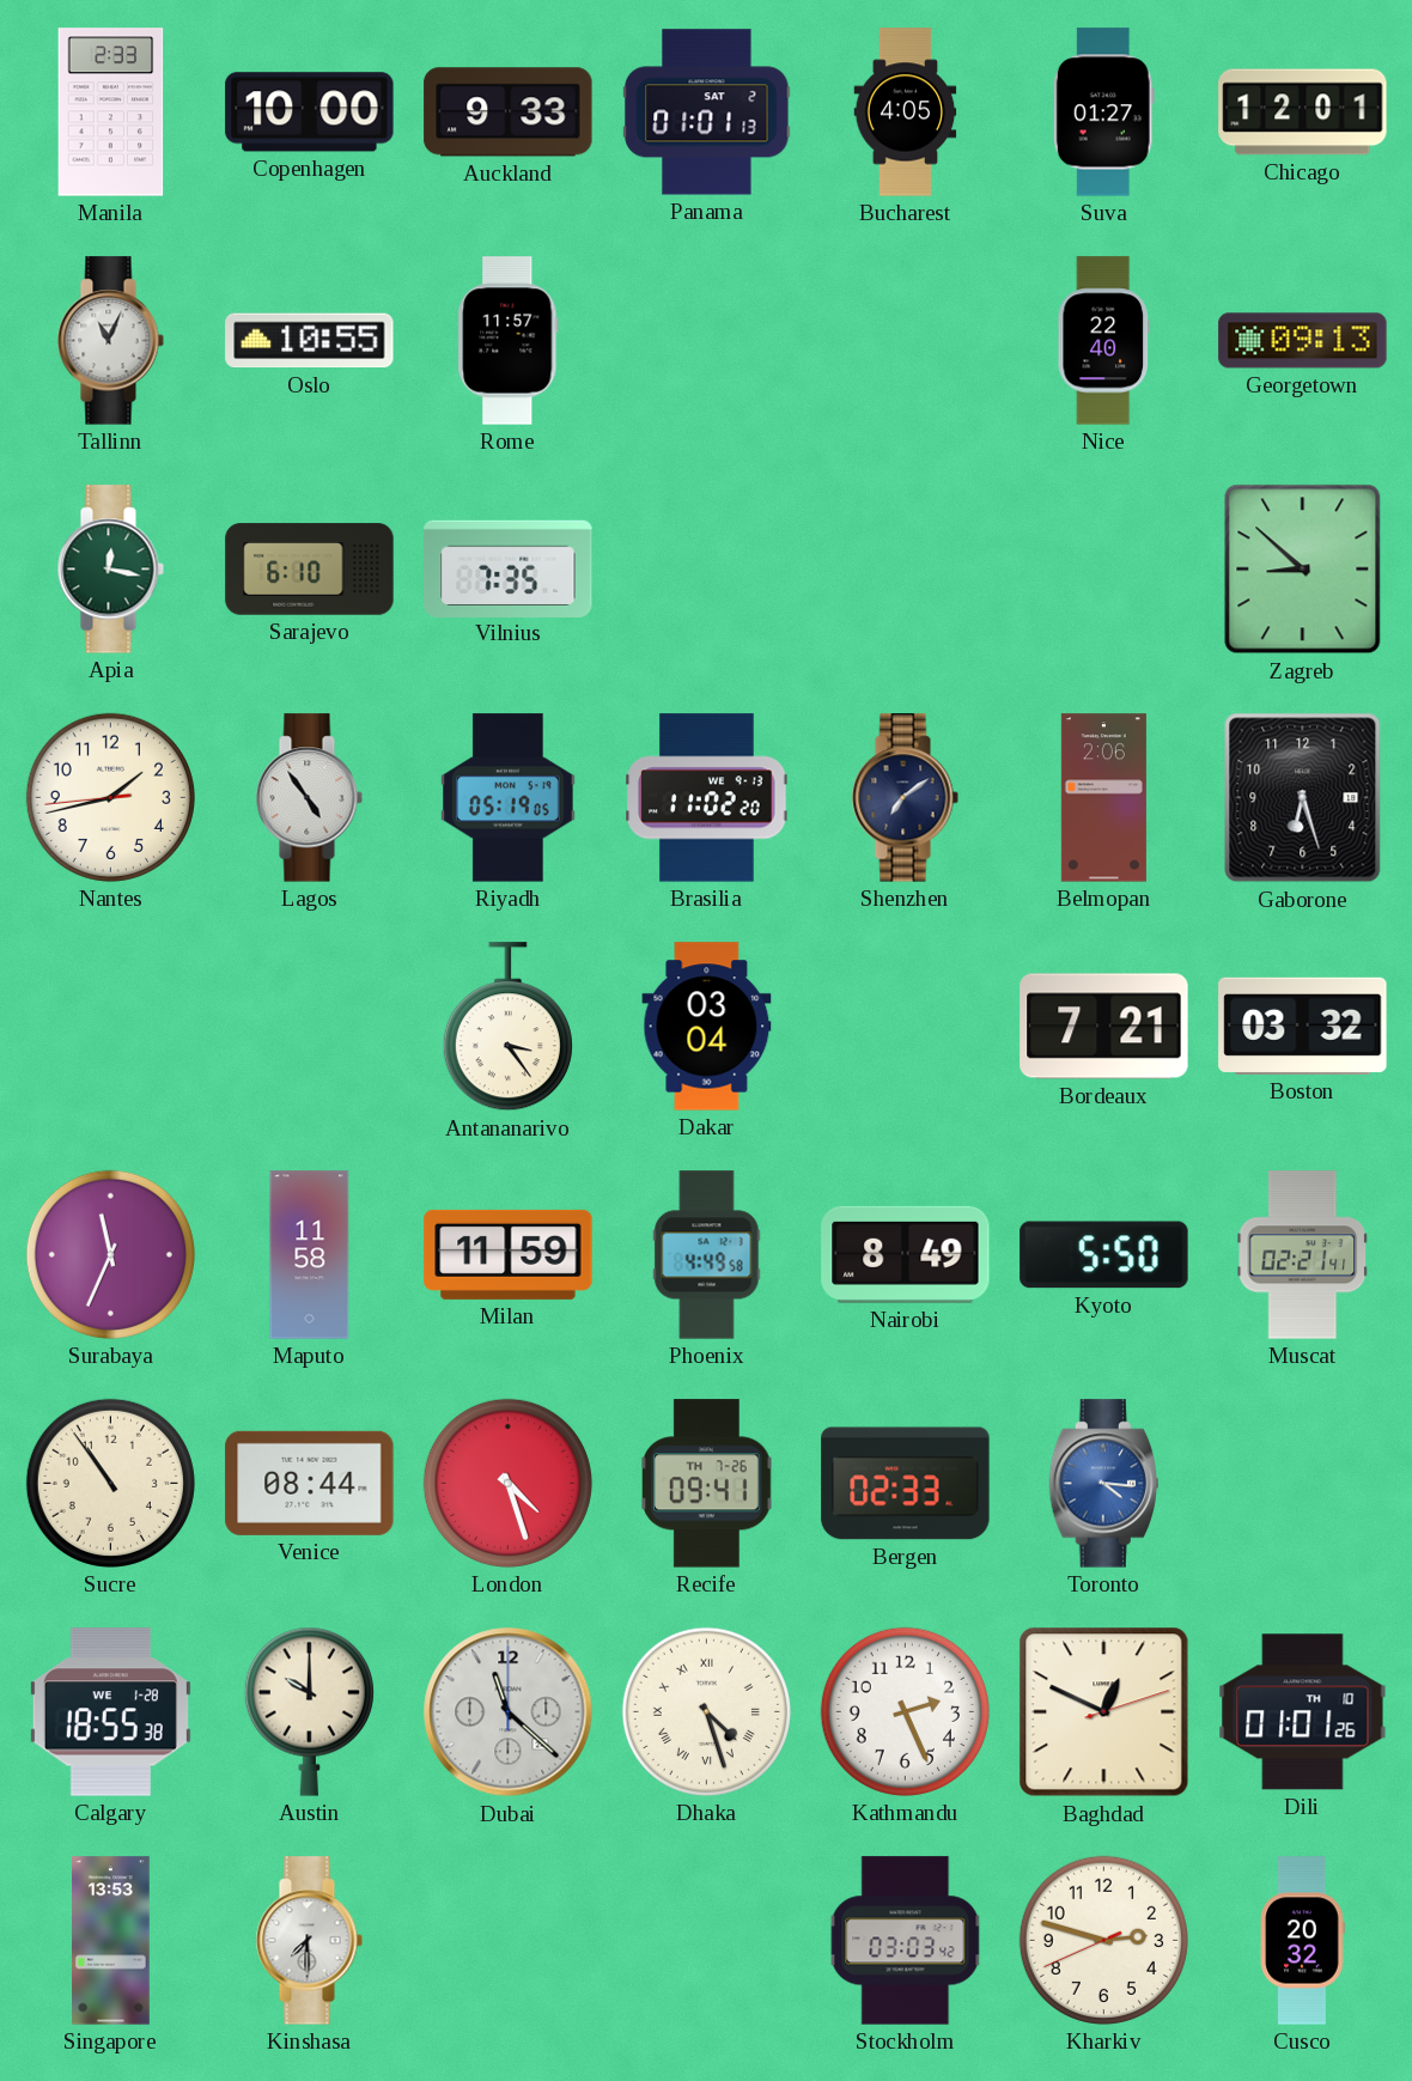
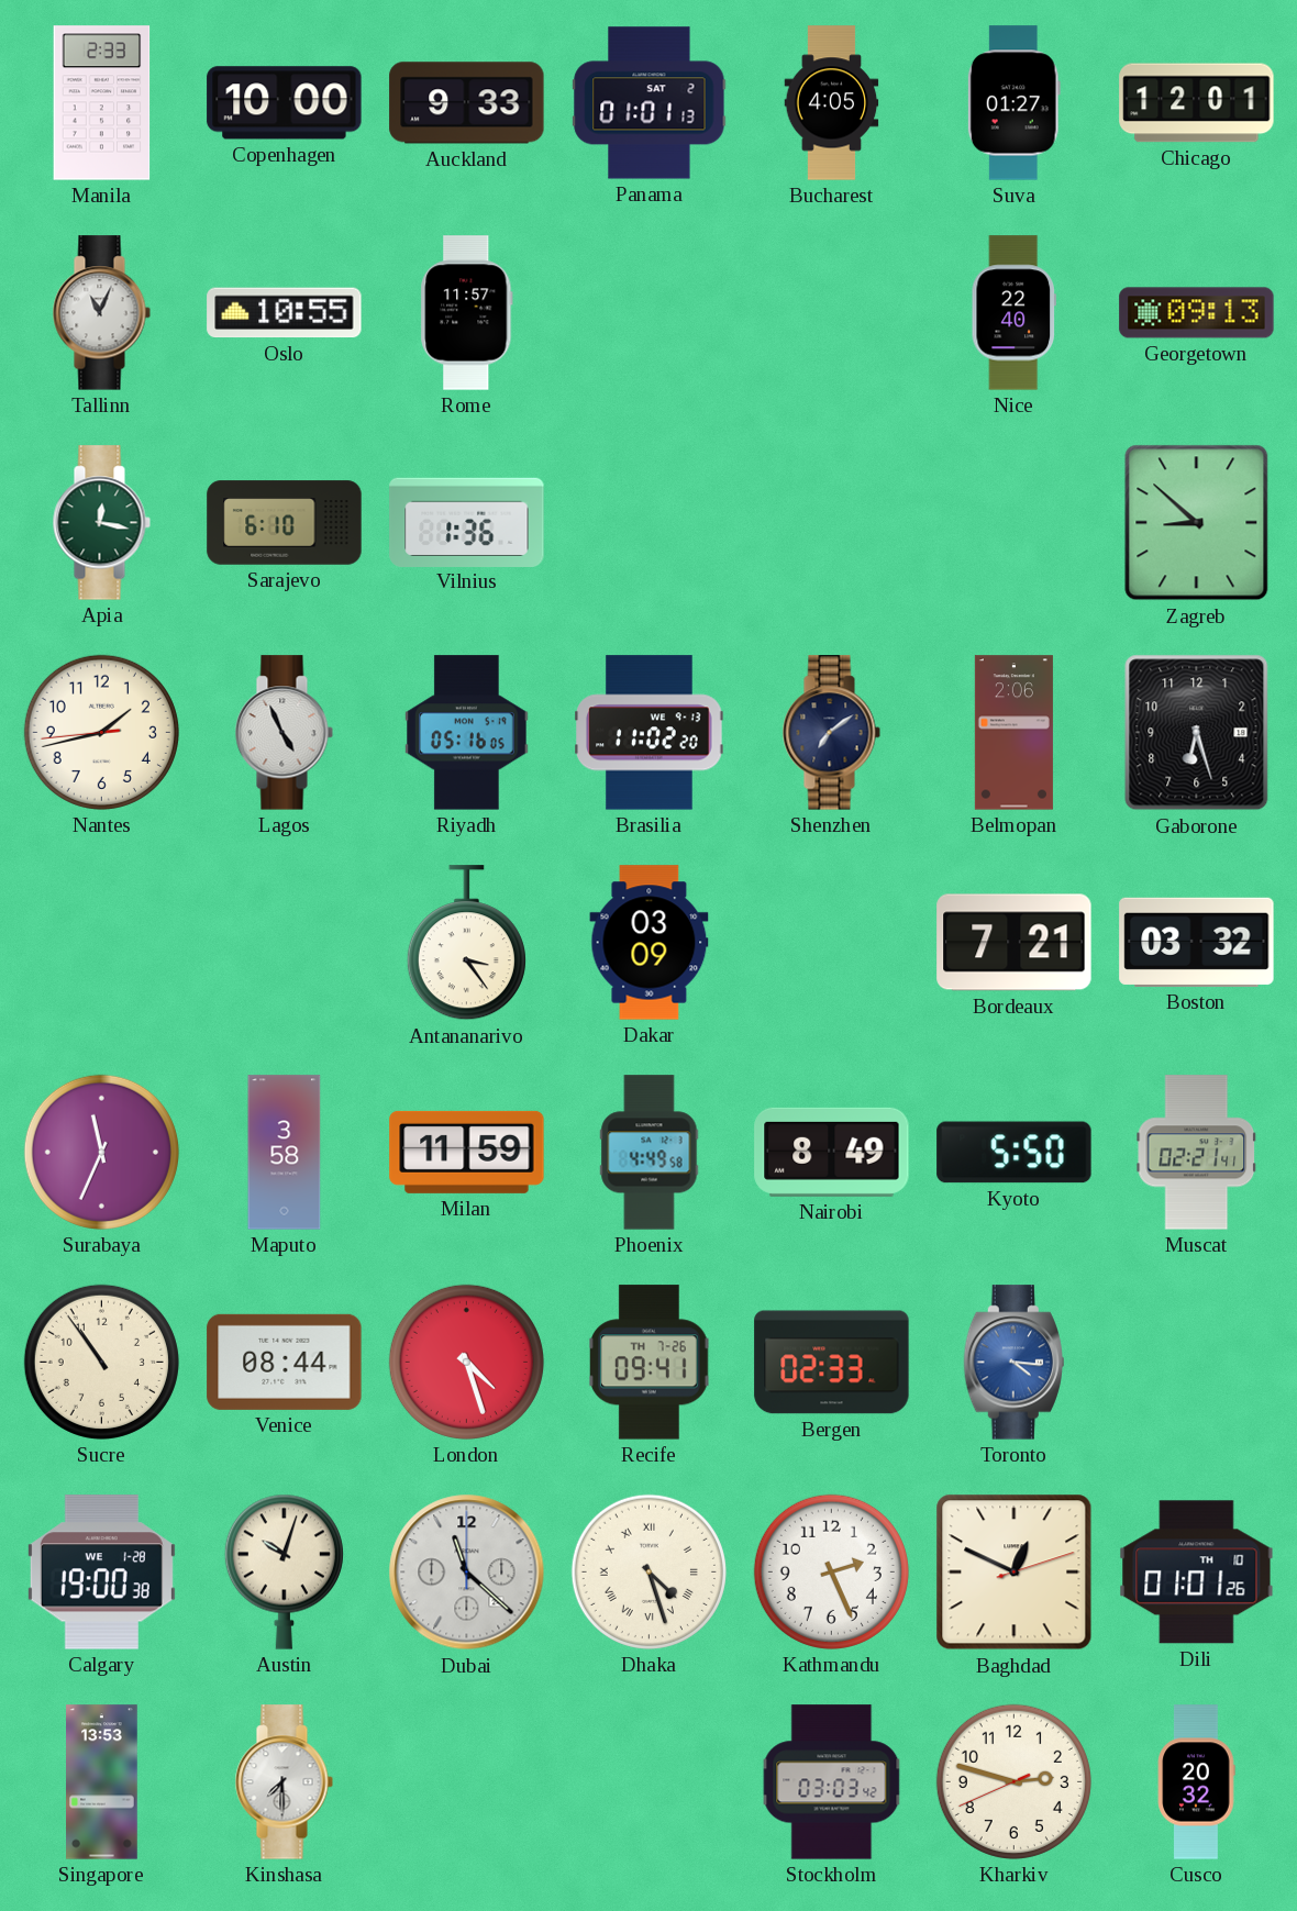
Vilnius: 7:35 -> 1:36
Lagos: 4:54 -> 4:56
Riyadh: 05:19 -> 05:16
Dakar: 03:04 -> 03:09
Maputo: 11:58 -> 3:58
Calgary: 18:55 -> 19:00
Austin: 10:00 -> 10:03
